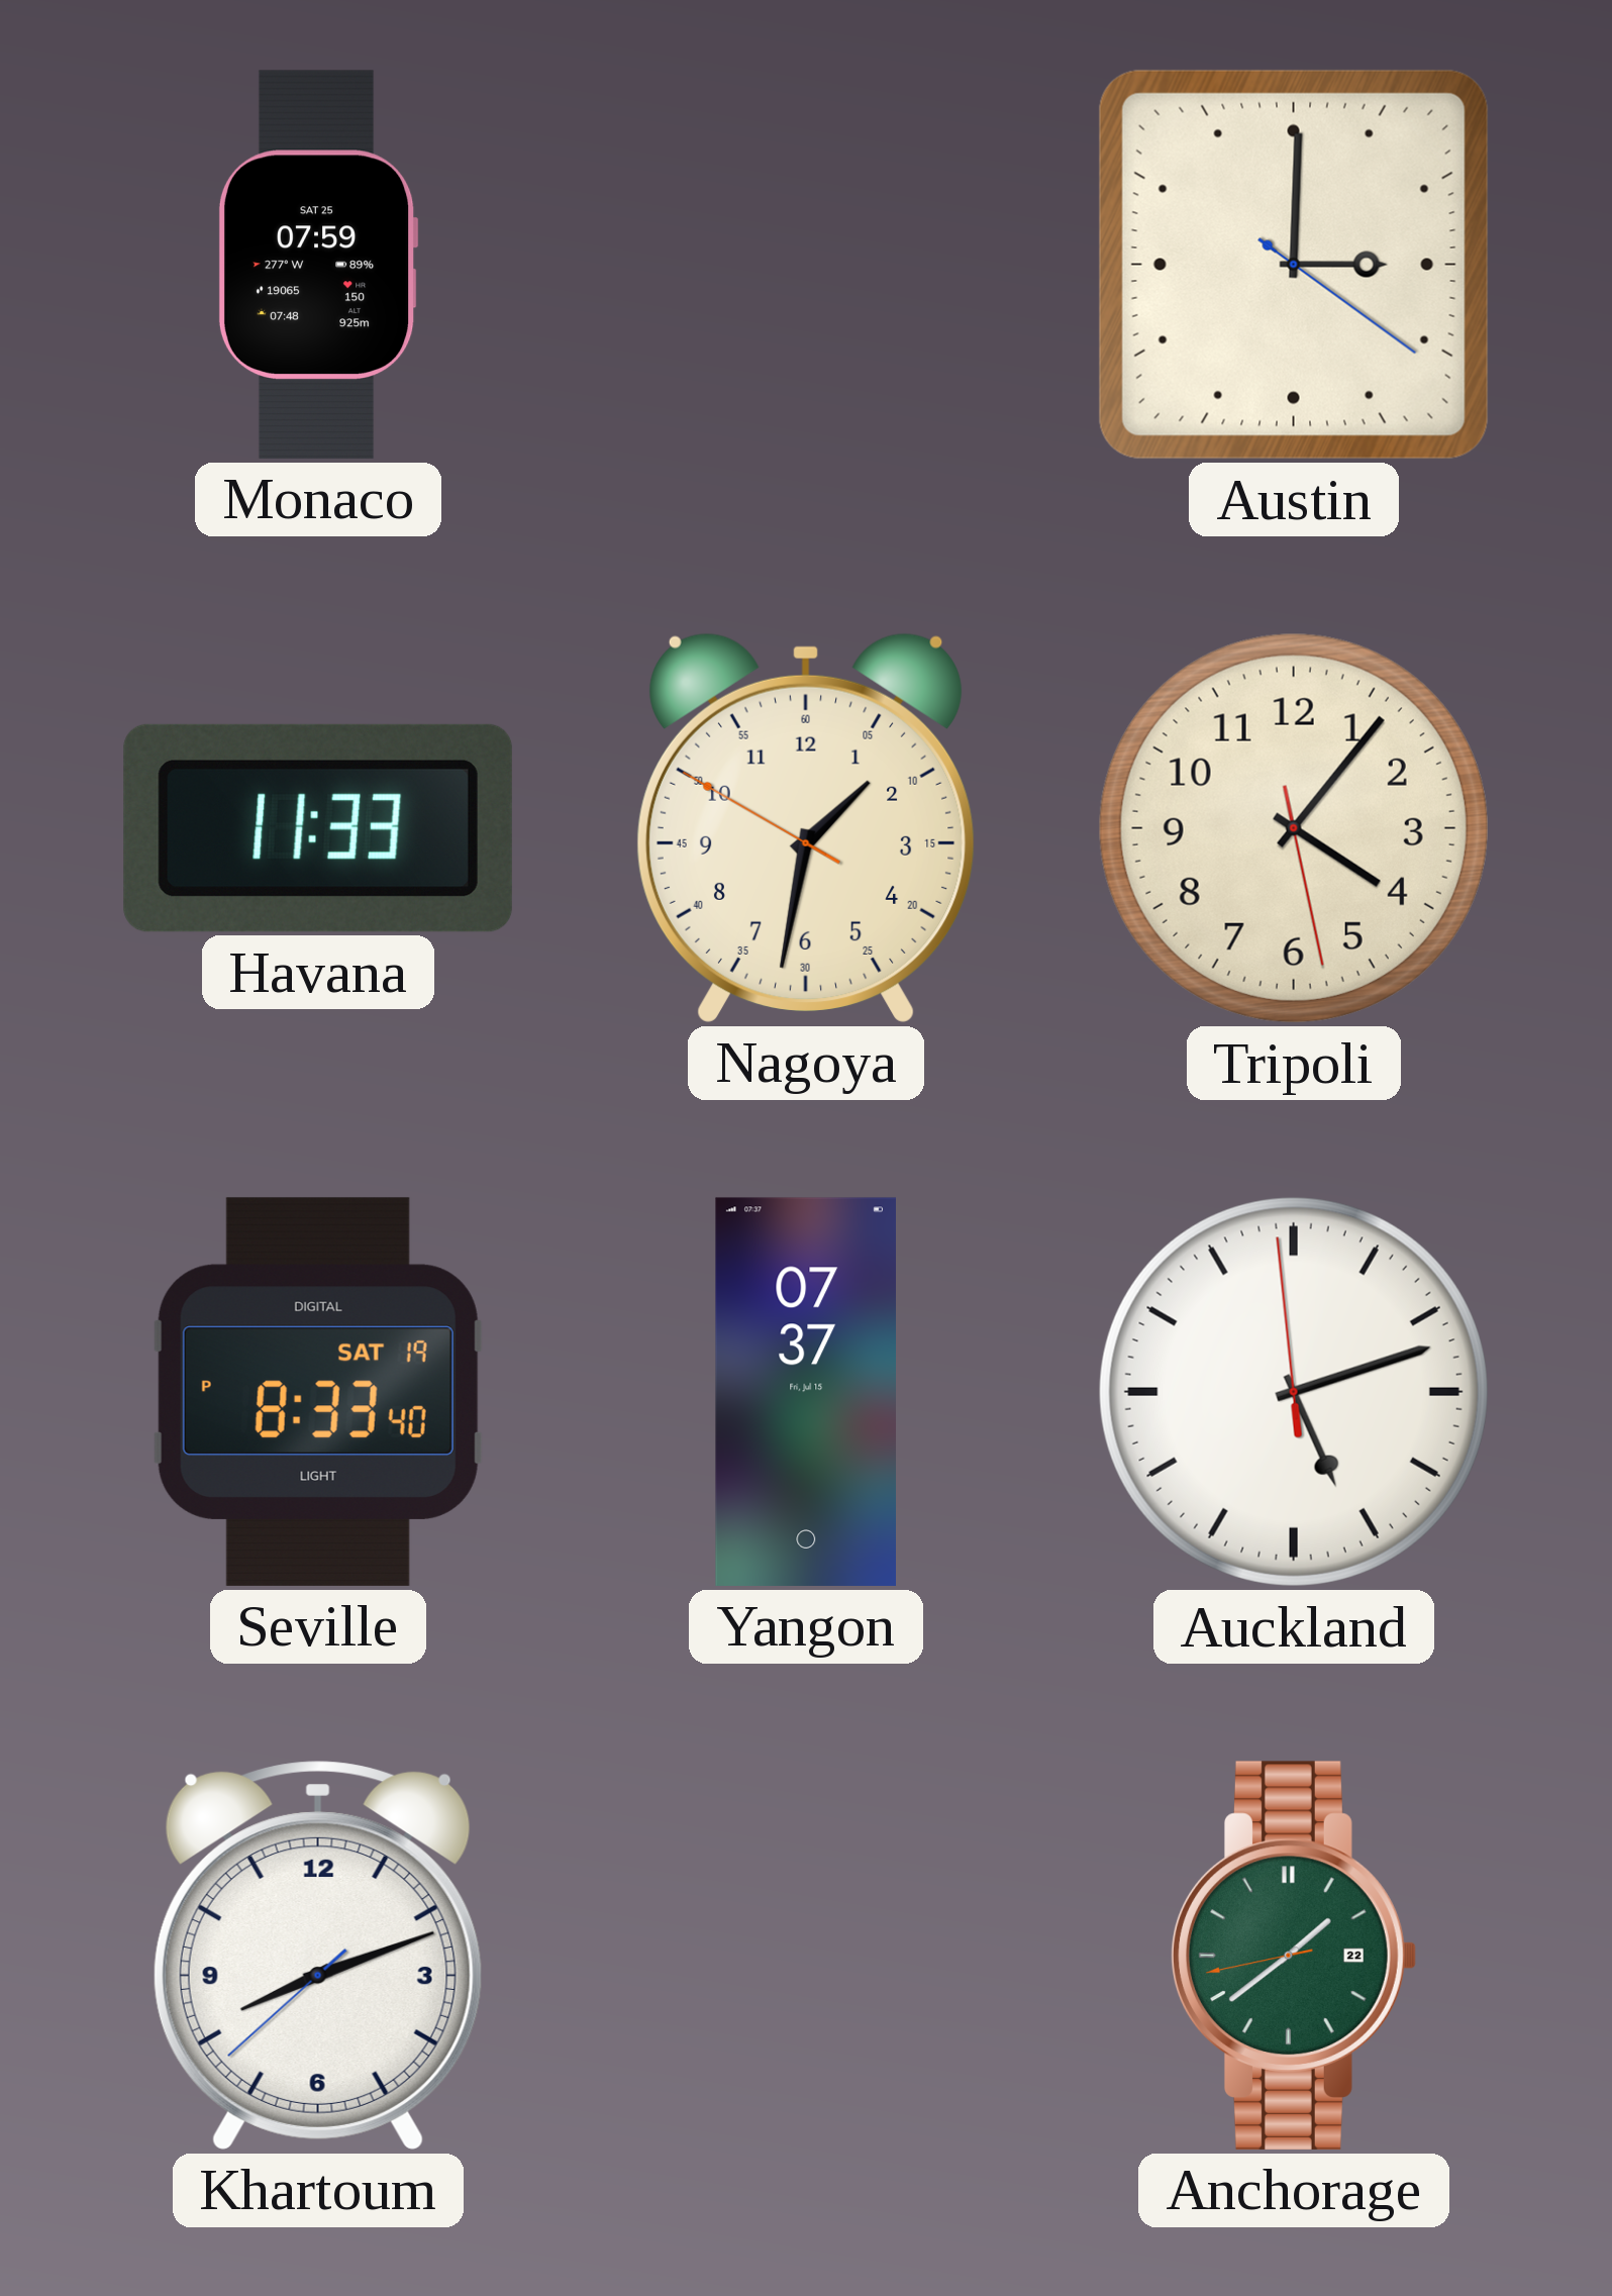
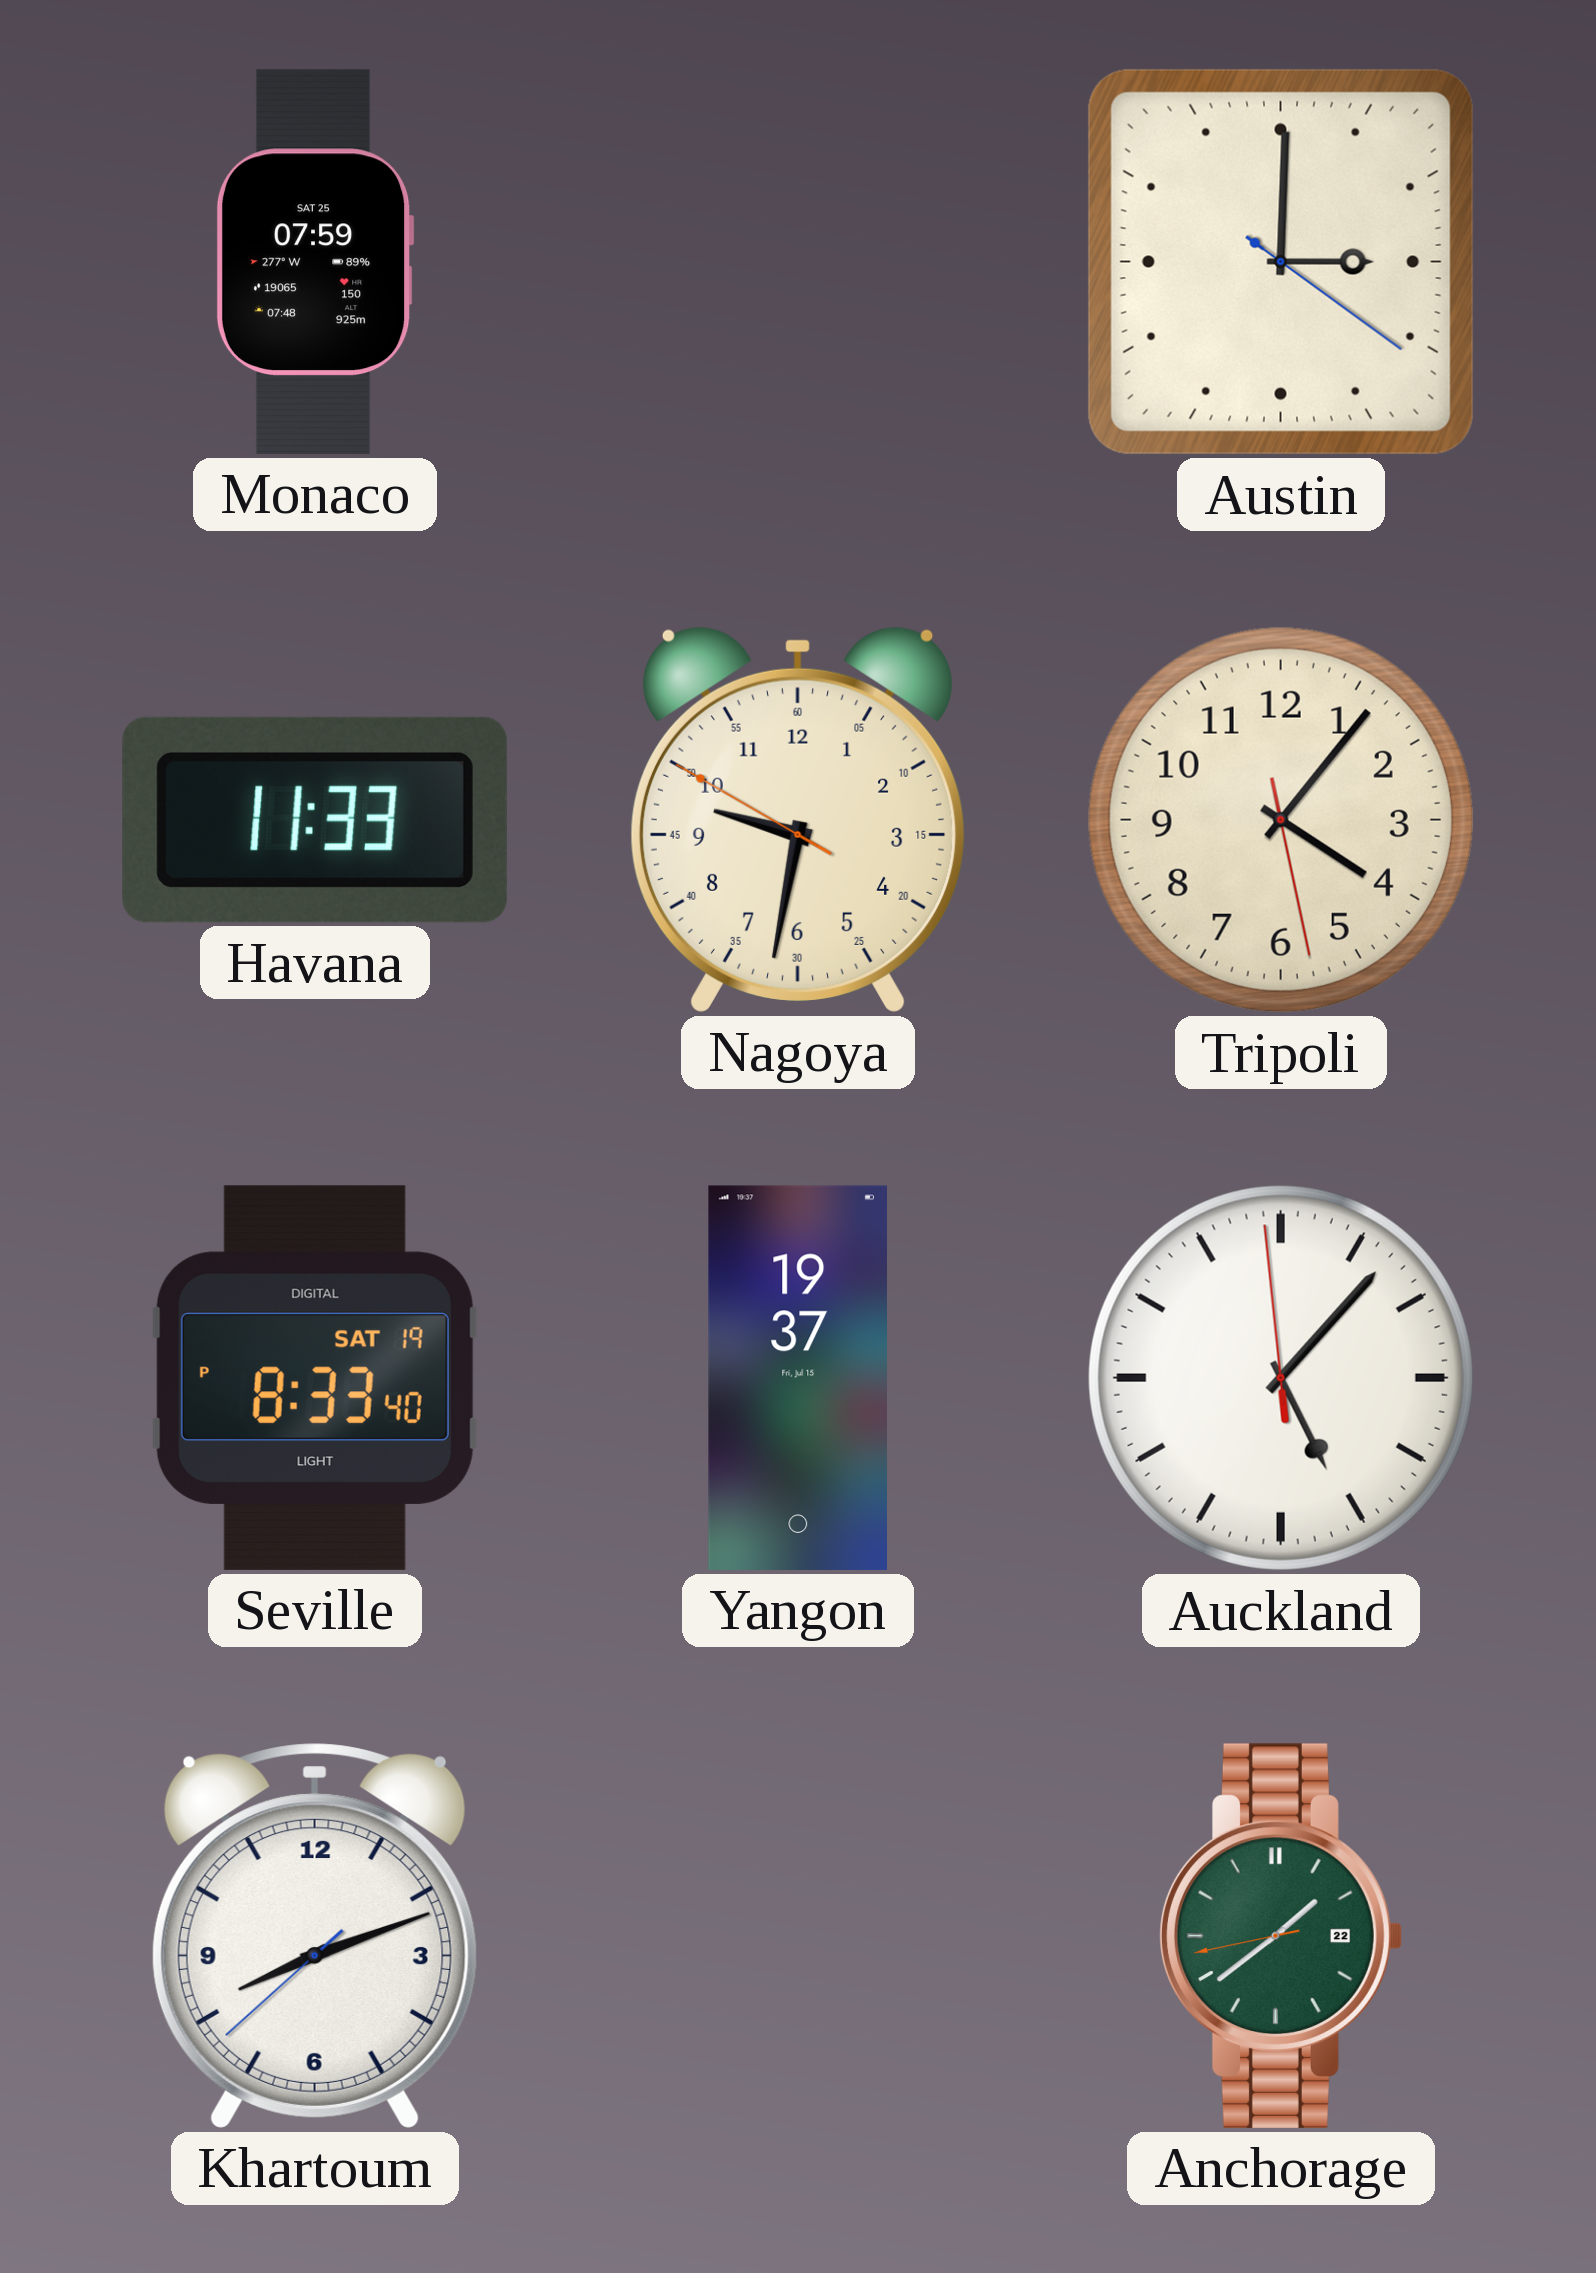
Nagoya: 1:31 -> 9:31
Yangon: 07:37 -> 19:37
Auckland: 5:11 -> 5:06
